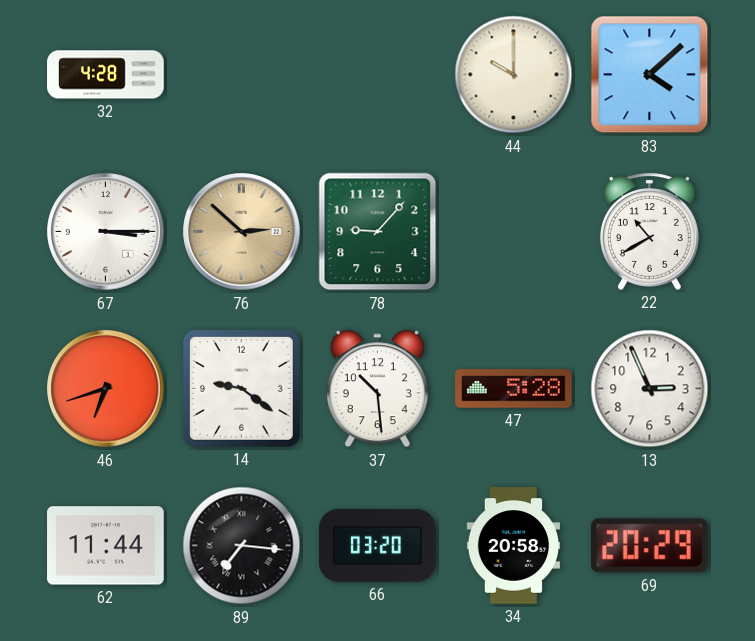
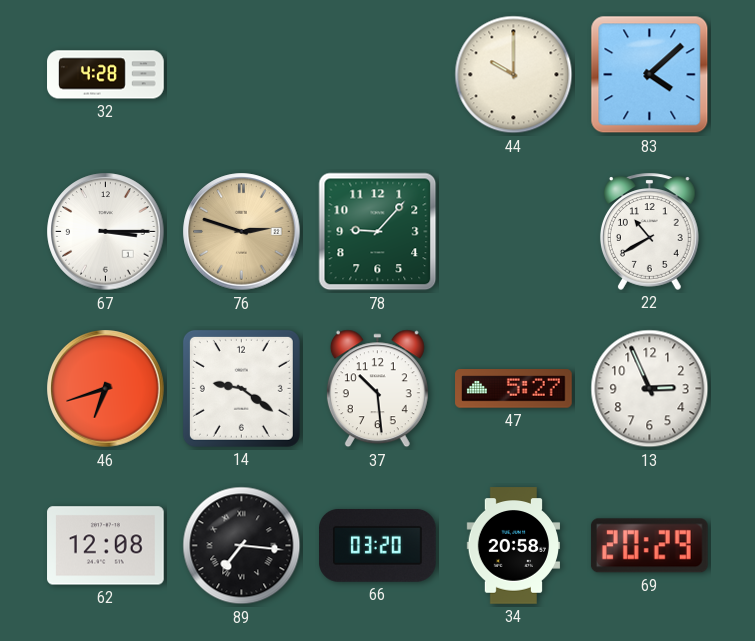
76: 2:52 -> 2:48
47: 5:28 -> 5:27
62: 11:44 -> 12:08
